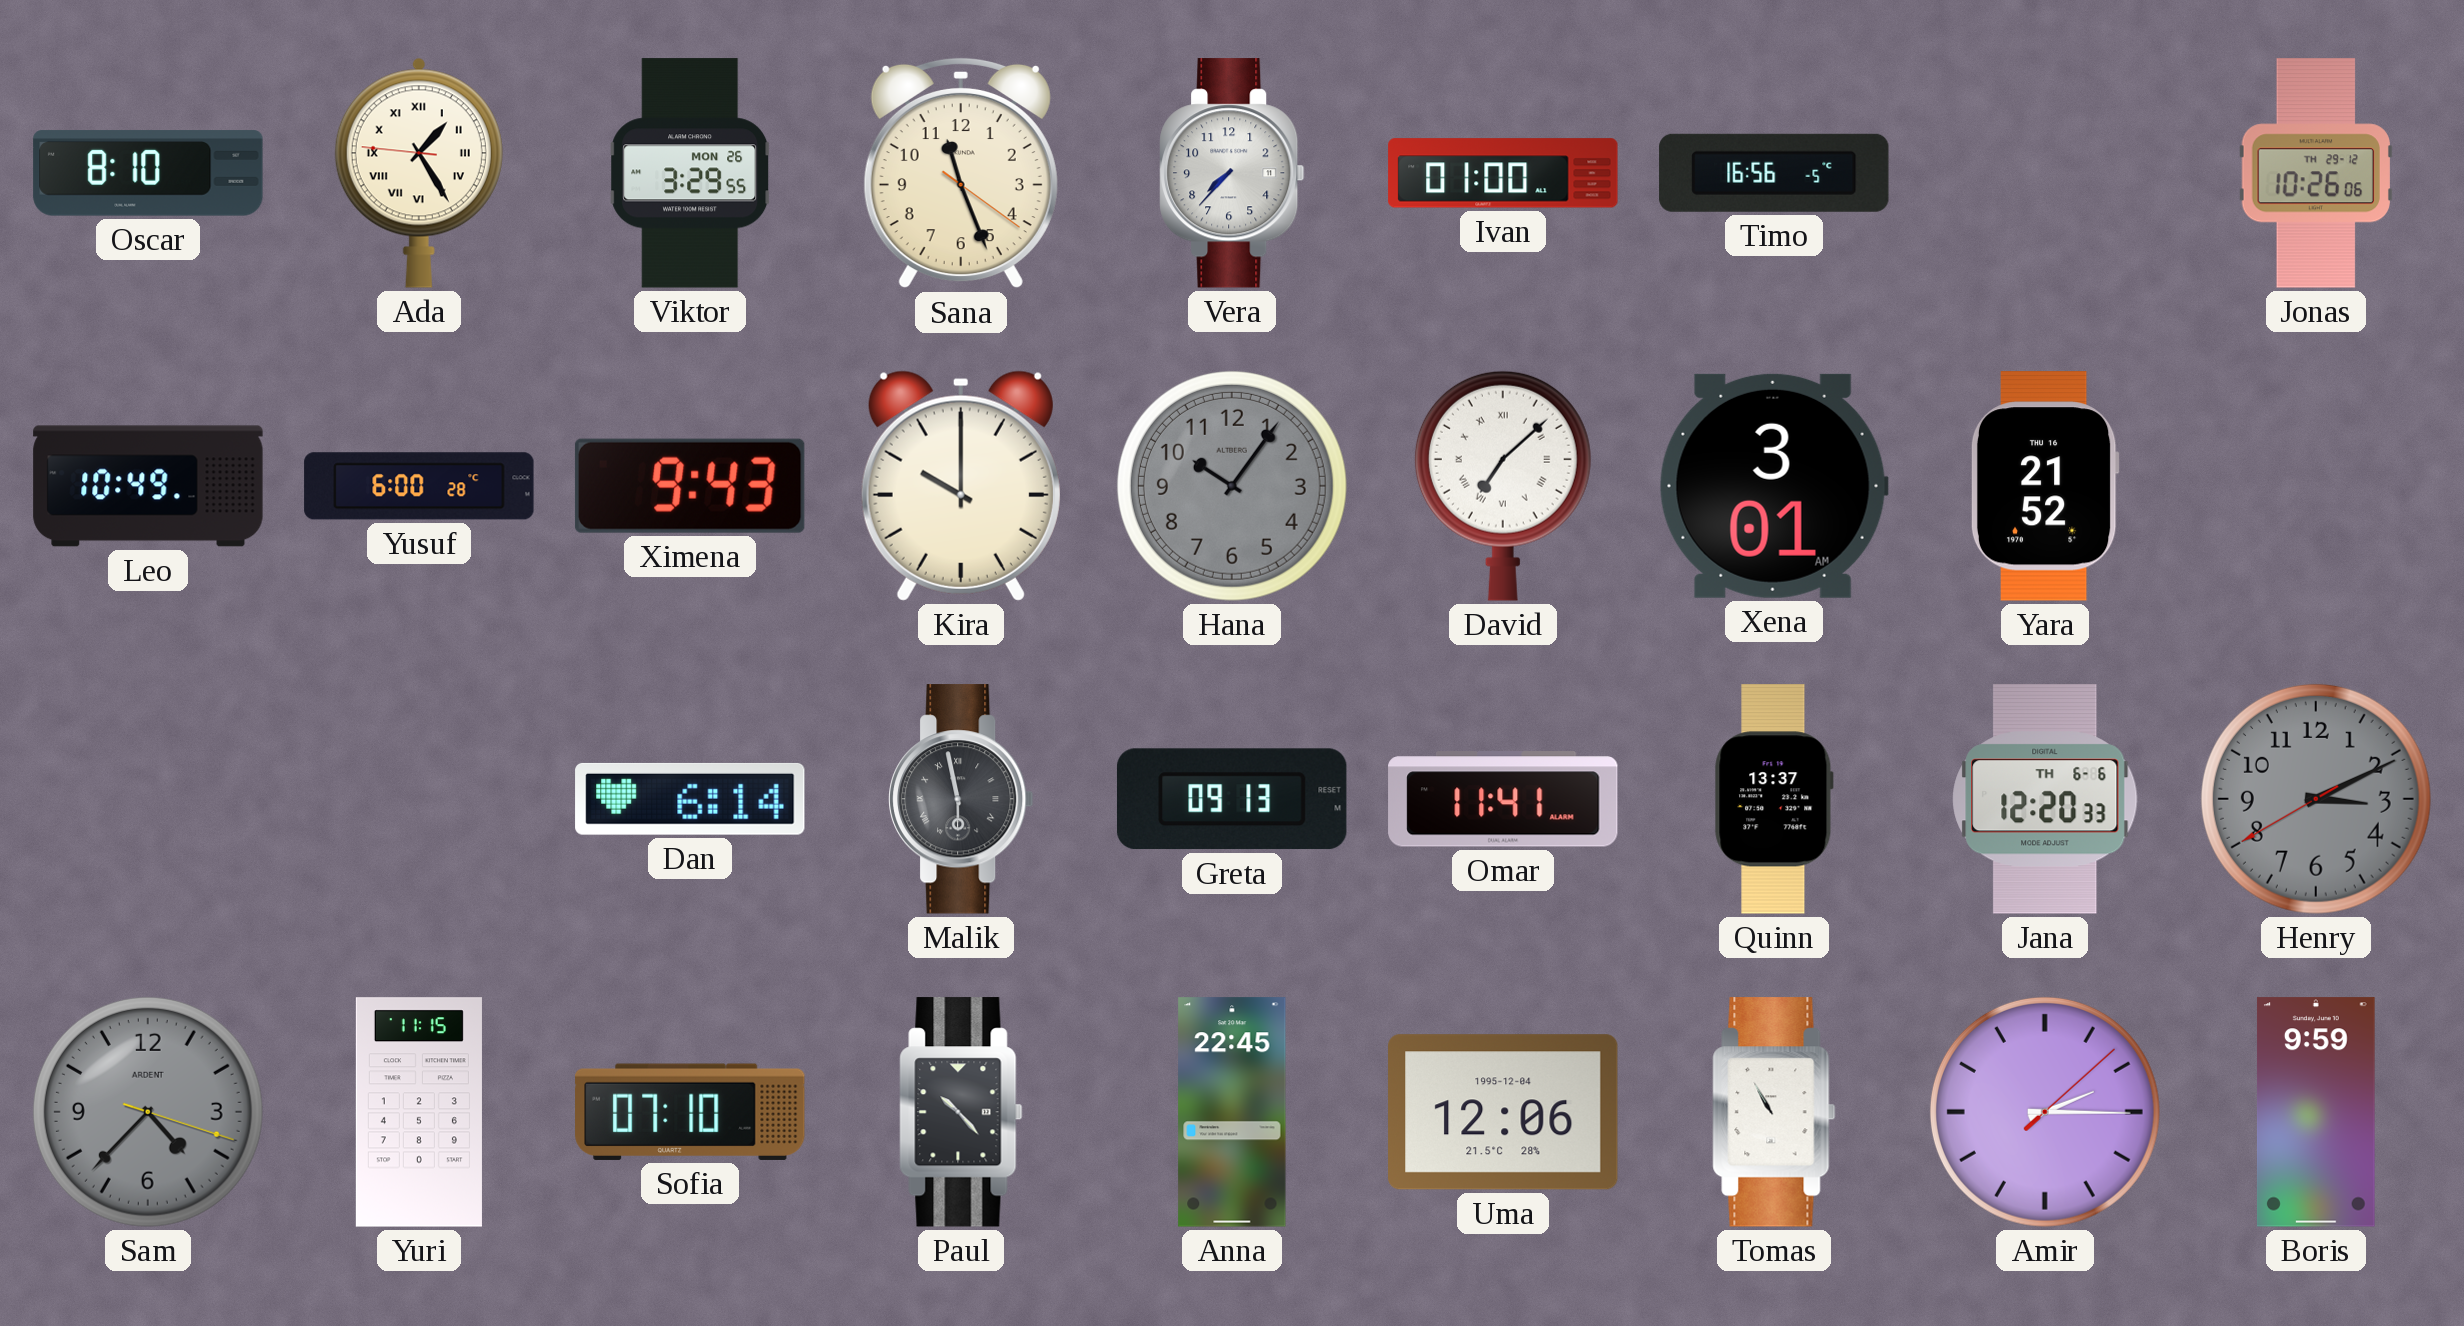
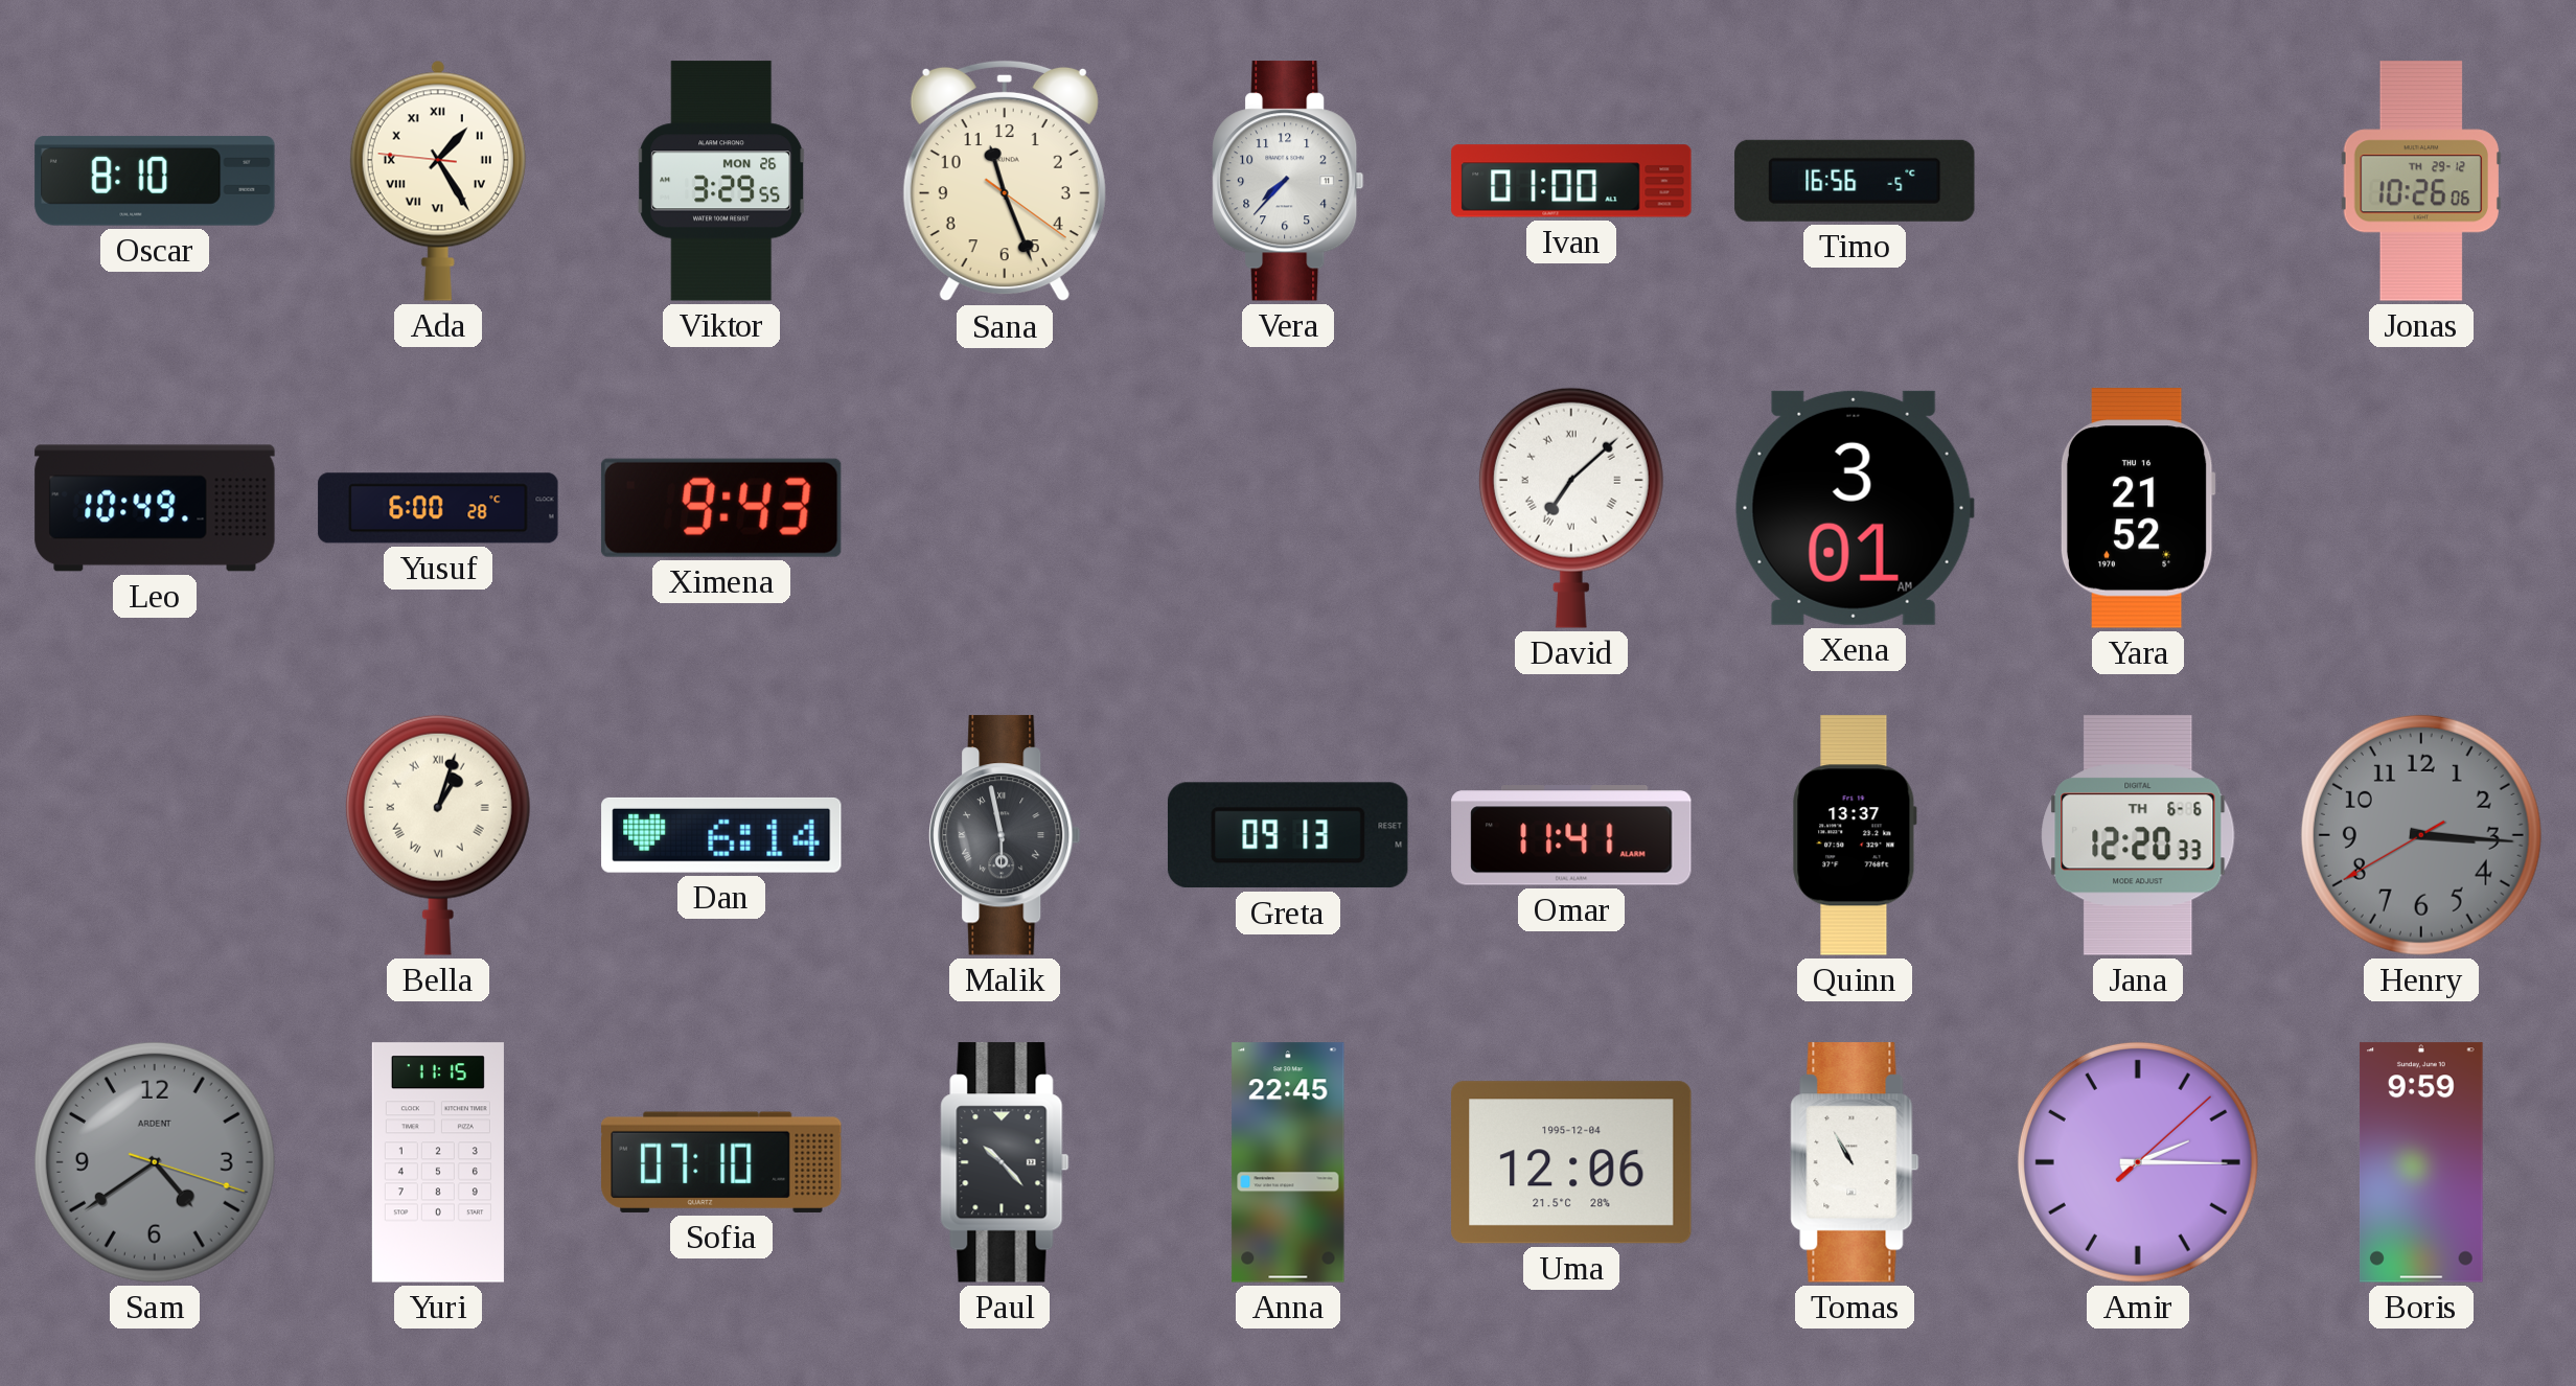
Kira: 10:00 -> none
Hana: 10:06 -> none
Bella: none -> 1:03
Henry: 3:10 -> 3:15
Sam: 4:37 -> 4:39
